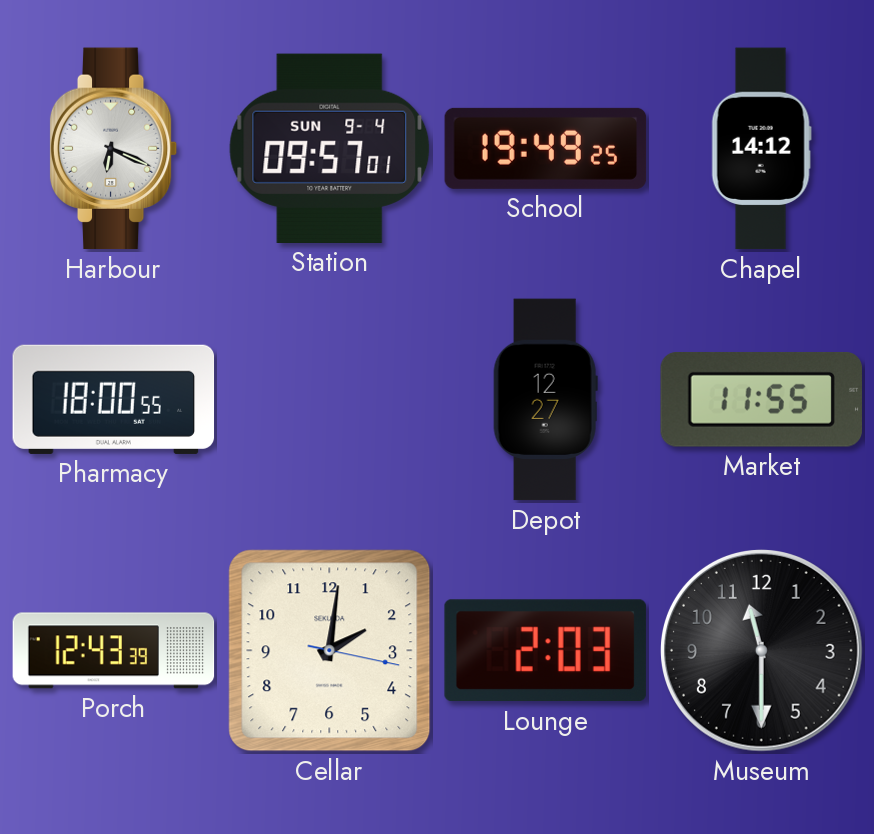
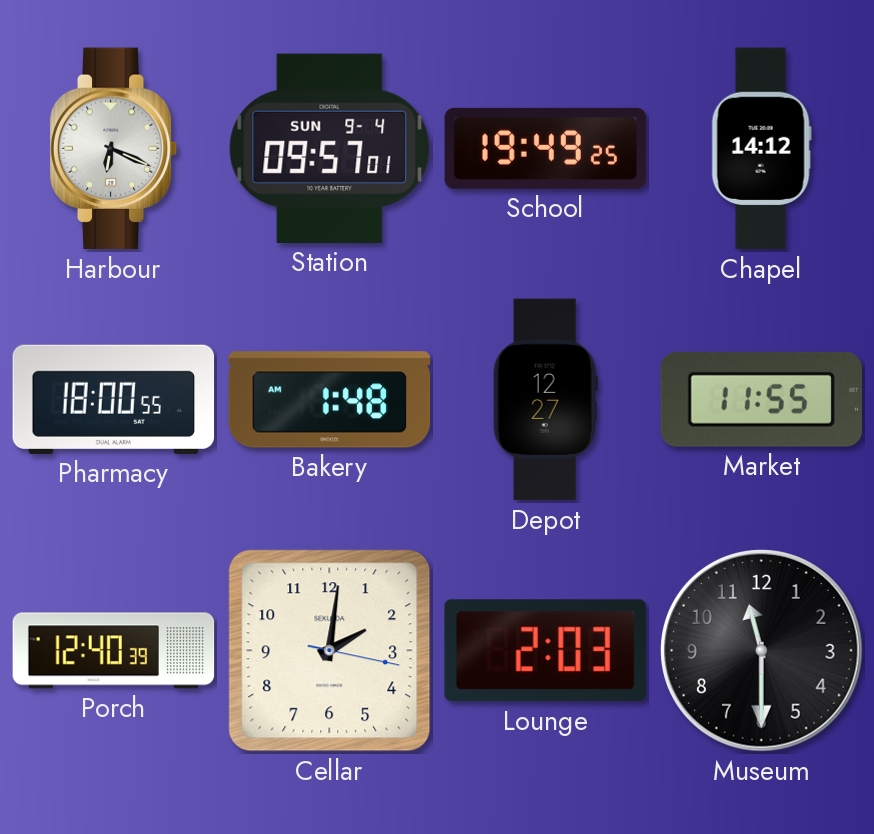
Bakery: none -> 1:48
Porch: 12:43 -> 12:40
